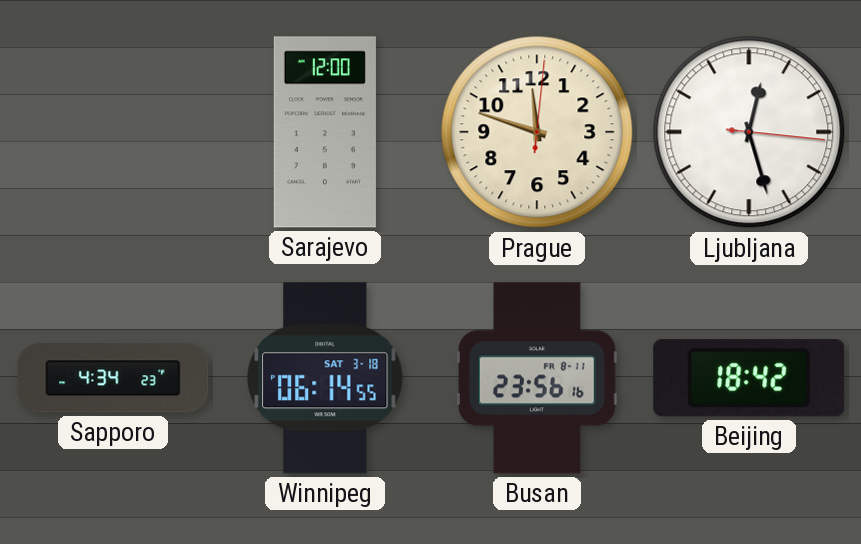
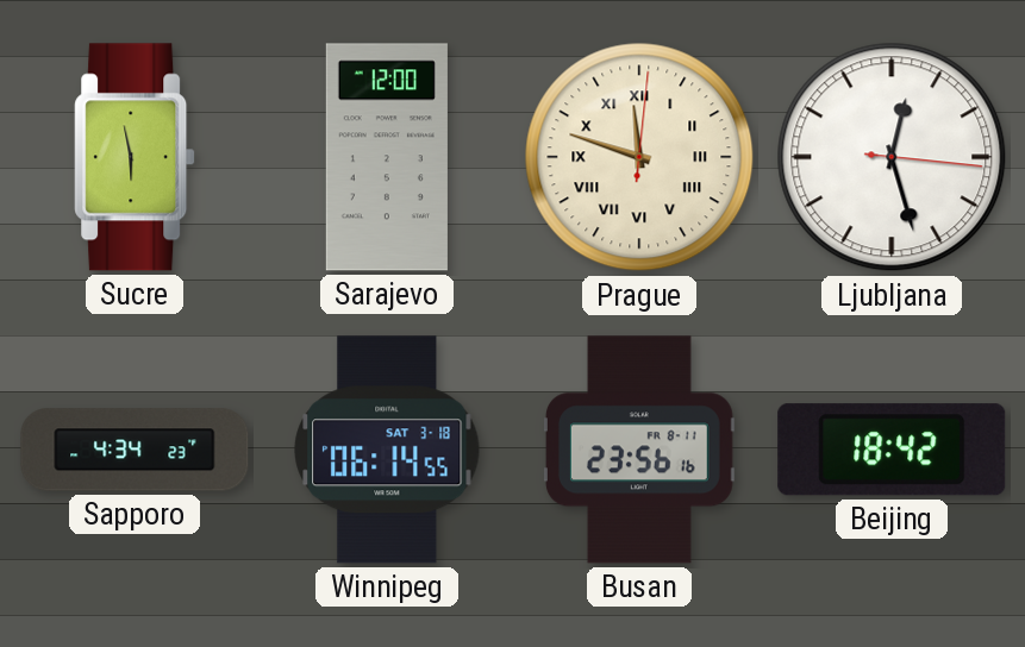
Sucre: none -> 5:58
Prague numerals: Arabic -> Roman
